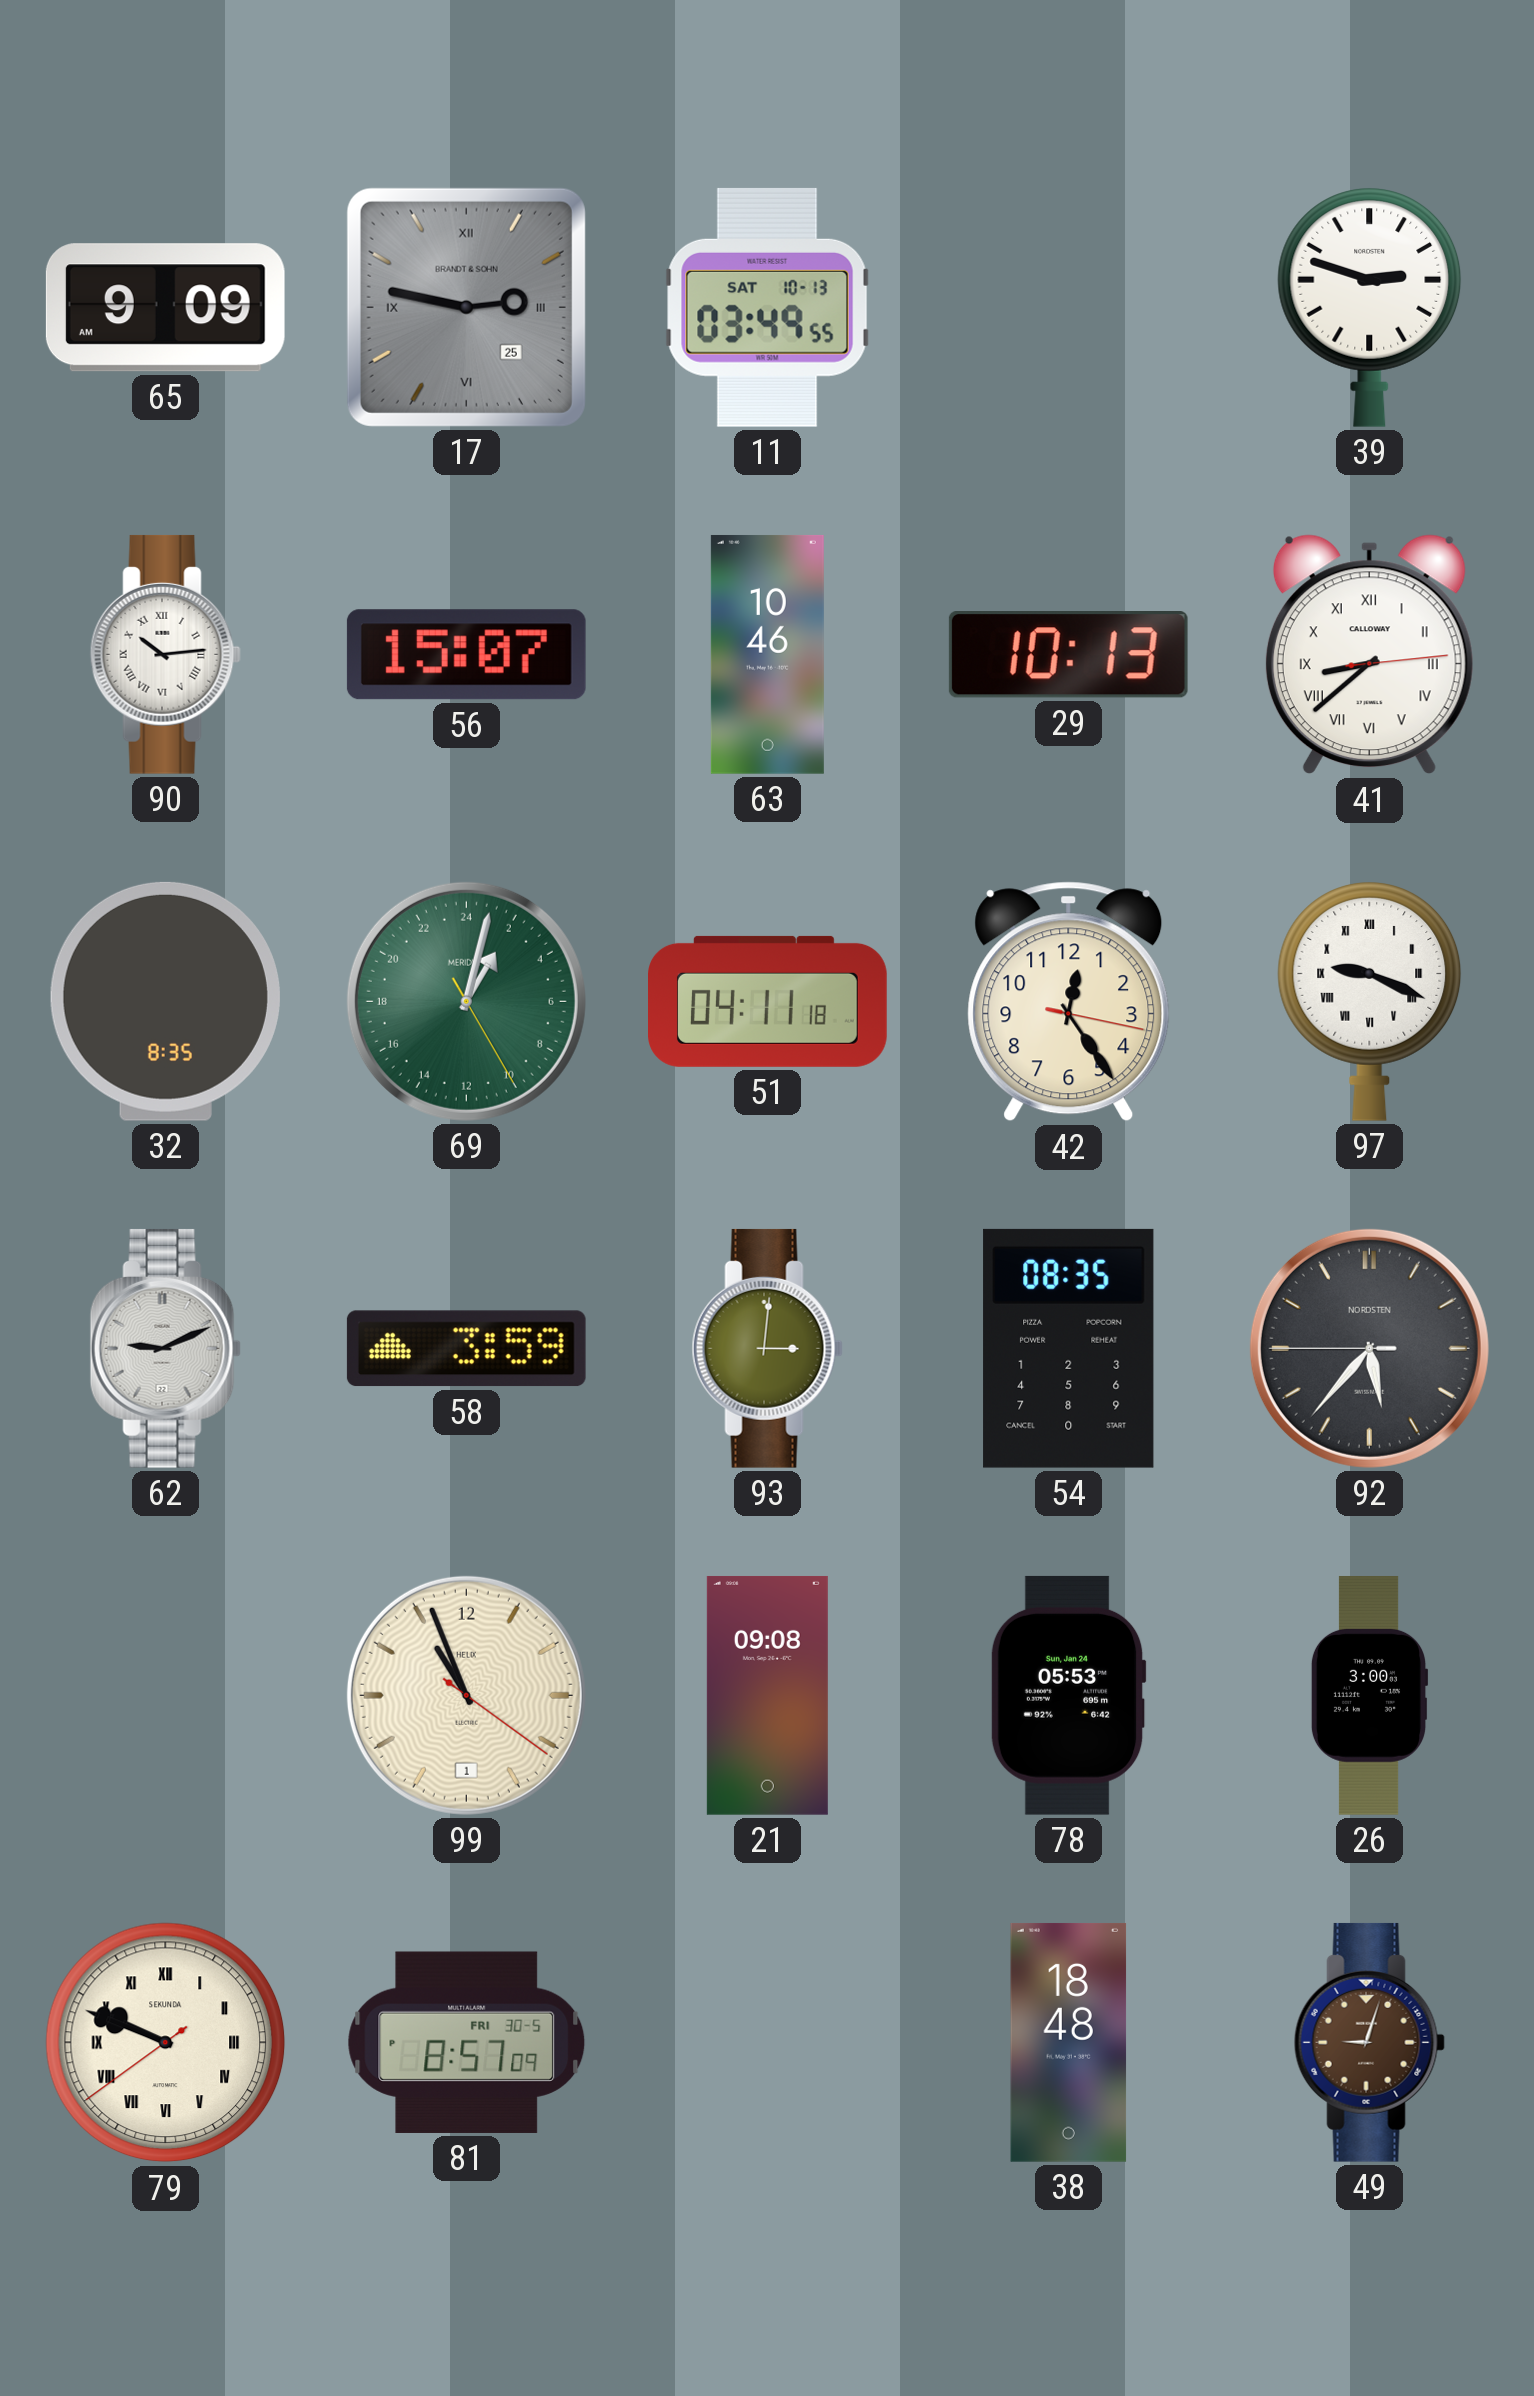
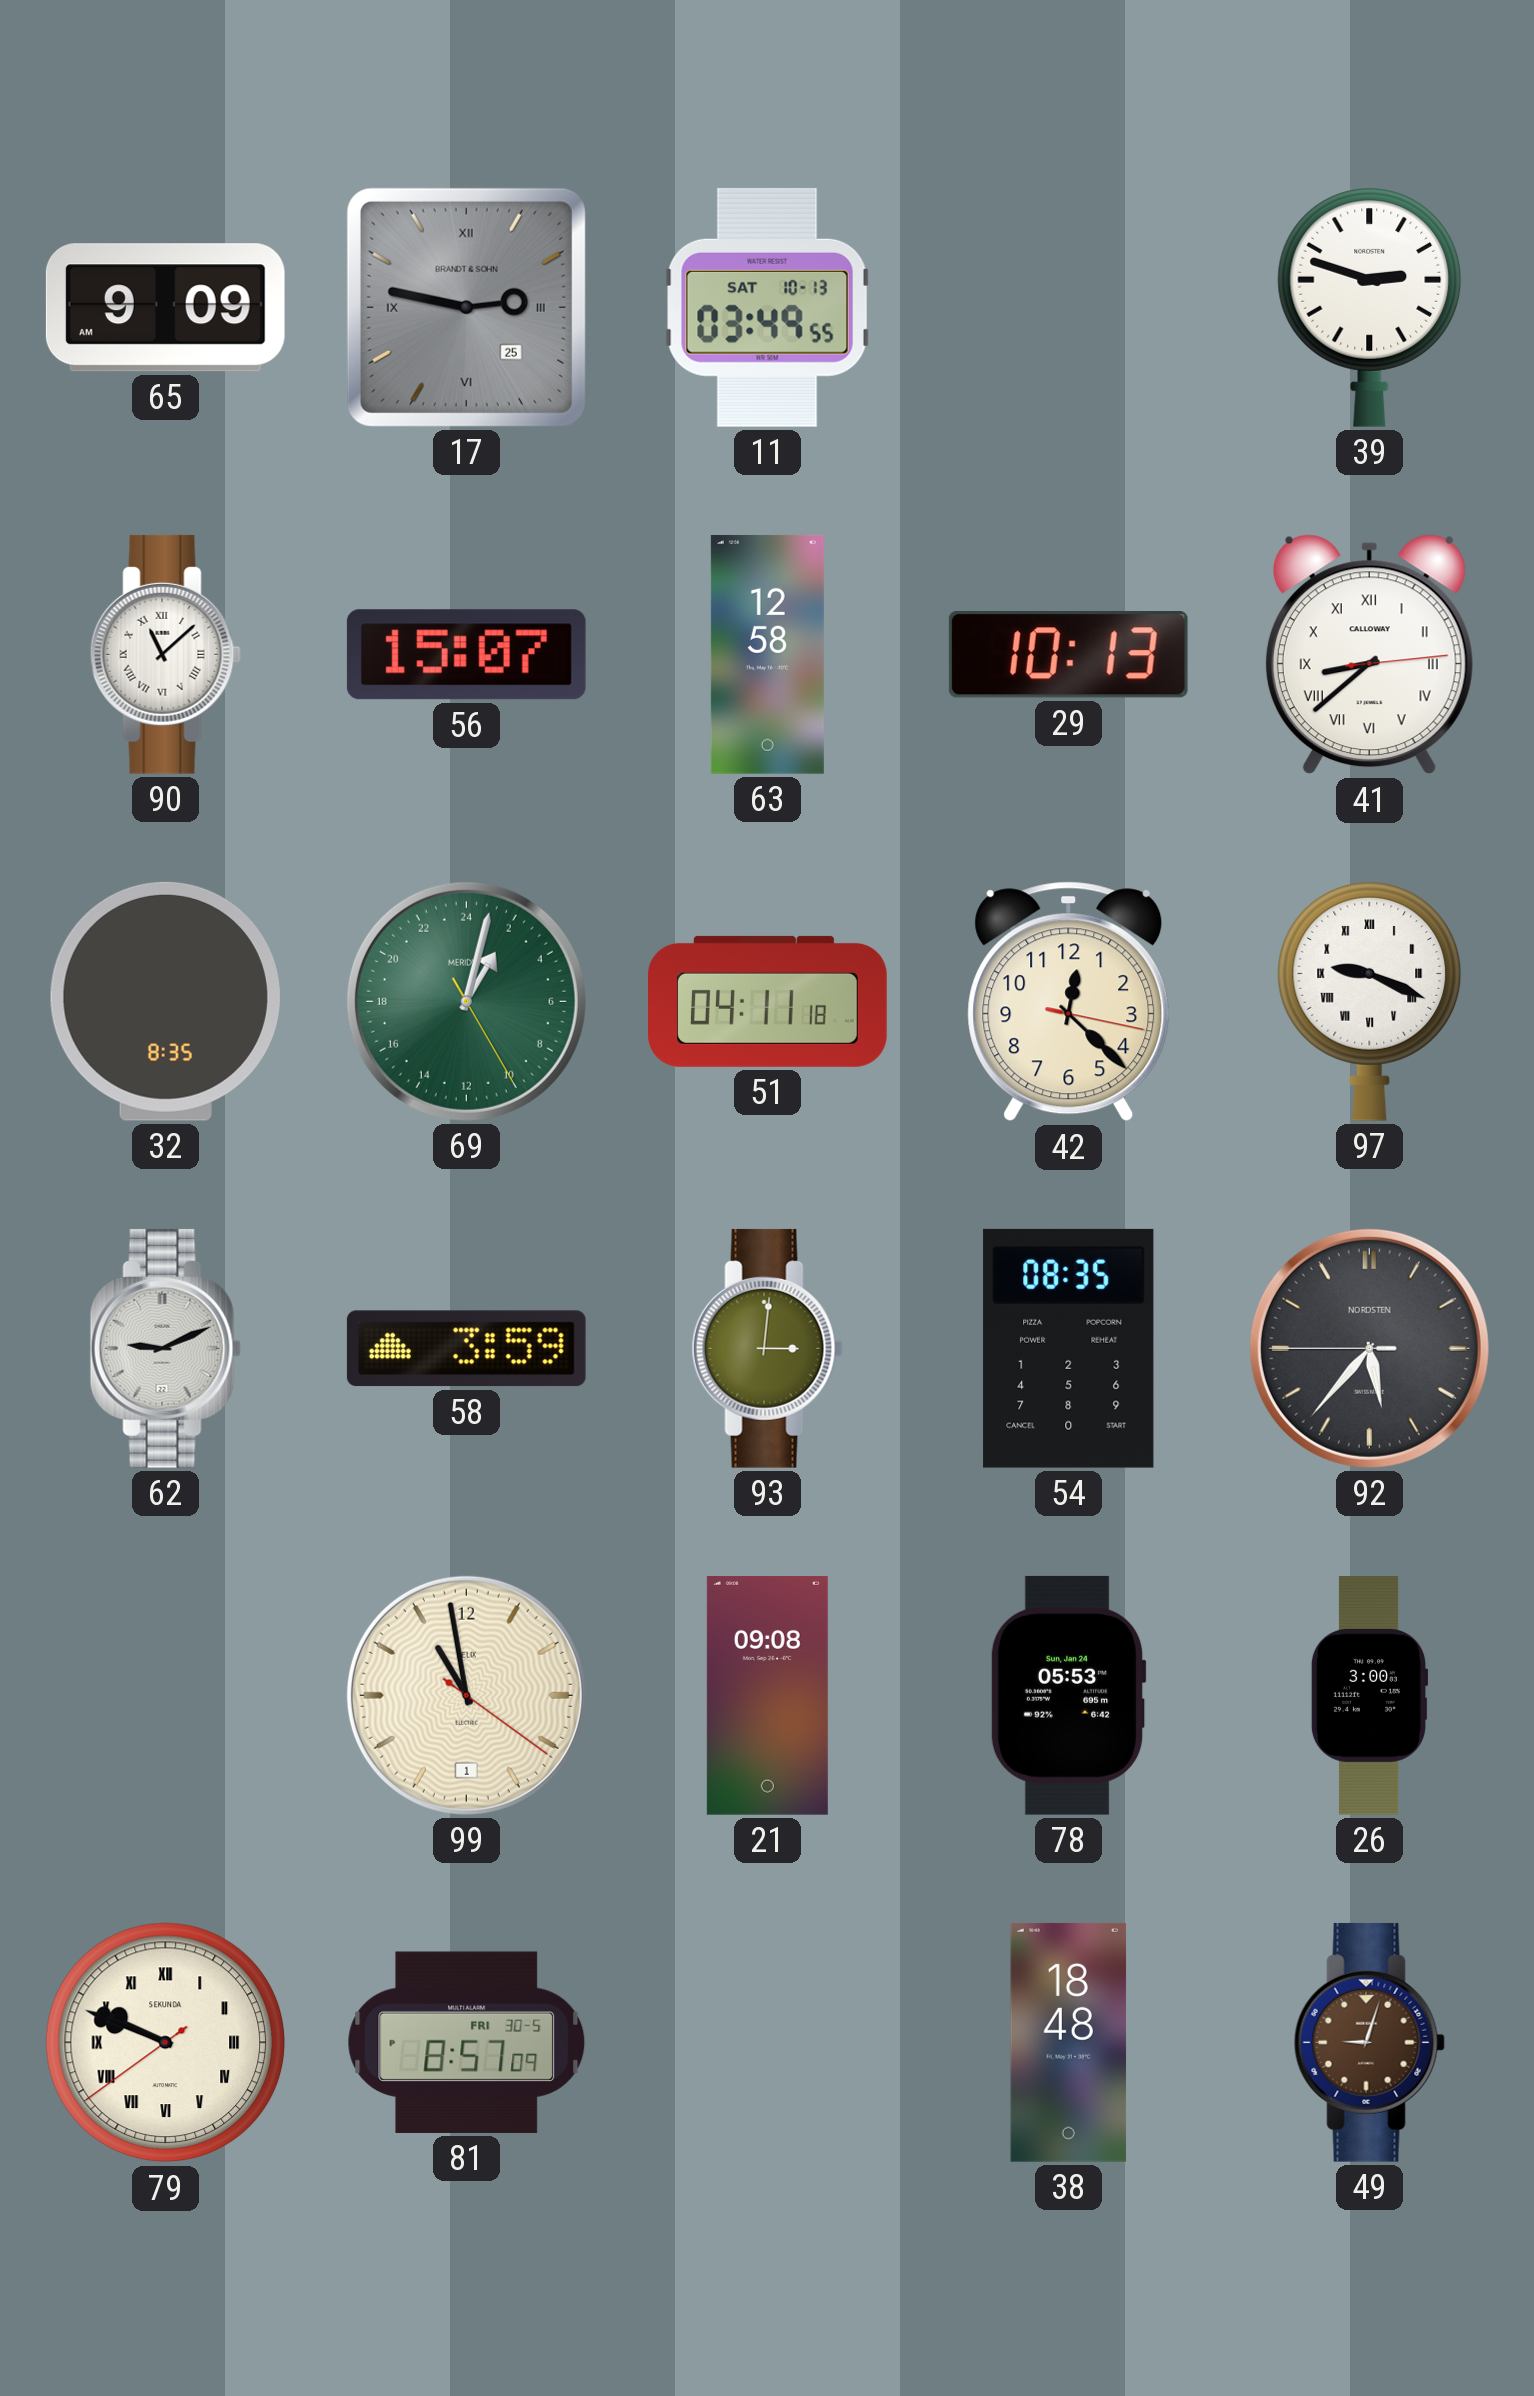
90: 10:14 -> 11:08
63: 10:46 -> 12:58
42: 12:24 -> 12:22
99: 10:56 -> 10:58
